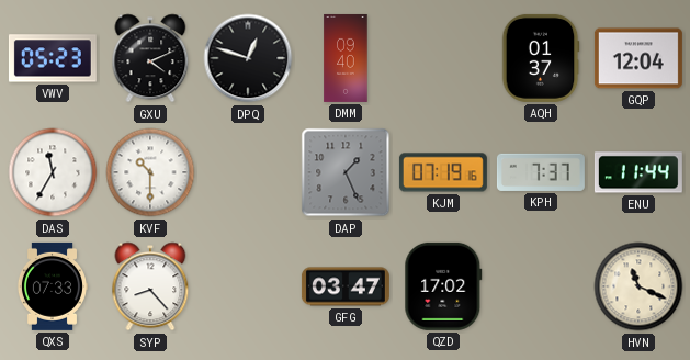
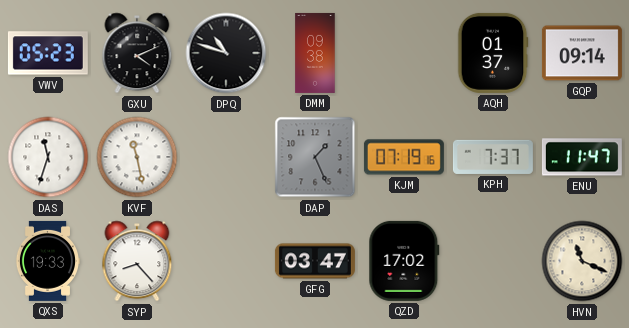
DPQ: 12:48 -> 10:48
DMM: 09:40 -> 09:38
GQP: 12:04 -> 09:14
DAS: 11:35 -> 11:33
KVF: 10:30 -> 11:28
ENU: 11:44 -> 11:47
QXS: 07:33 -> 19:33
